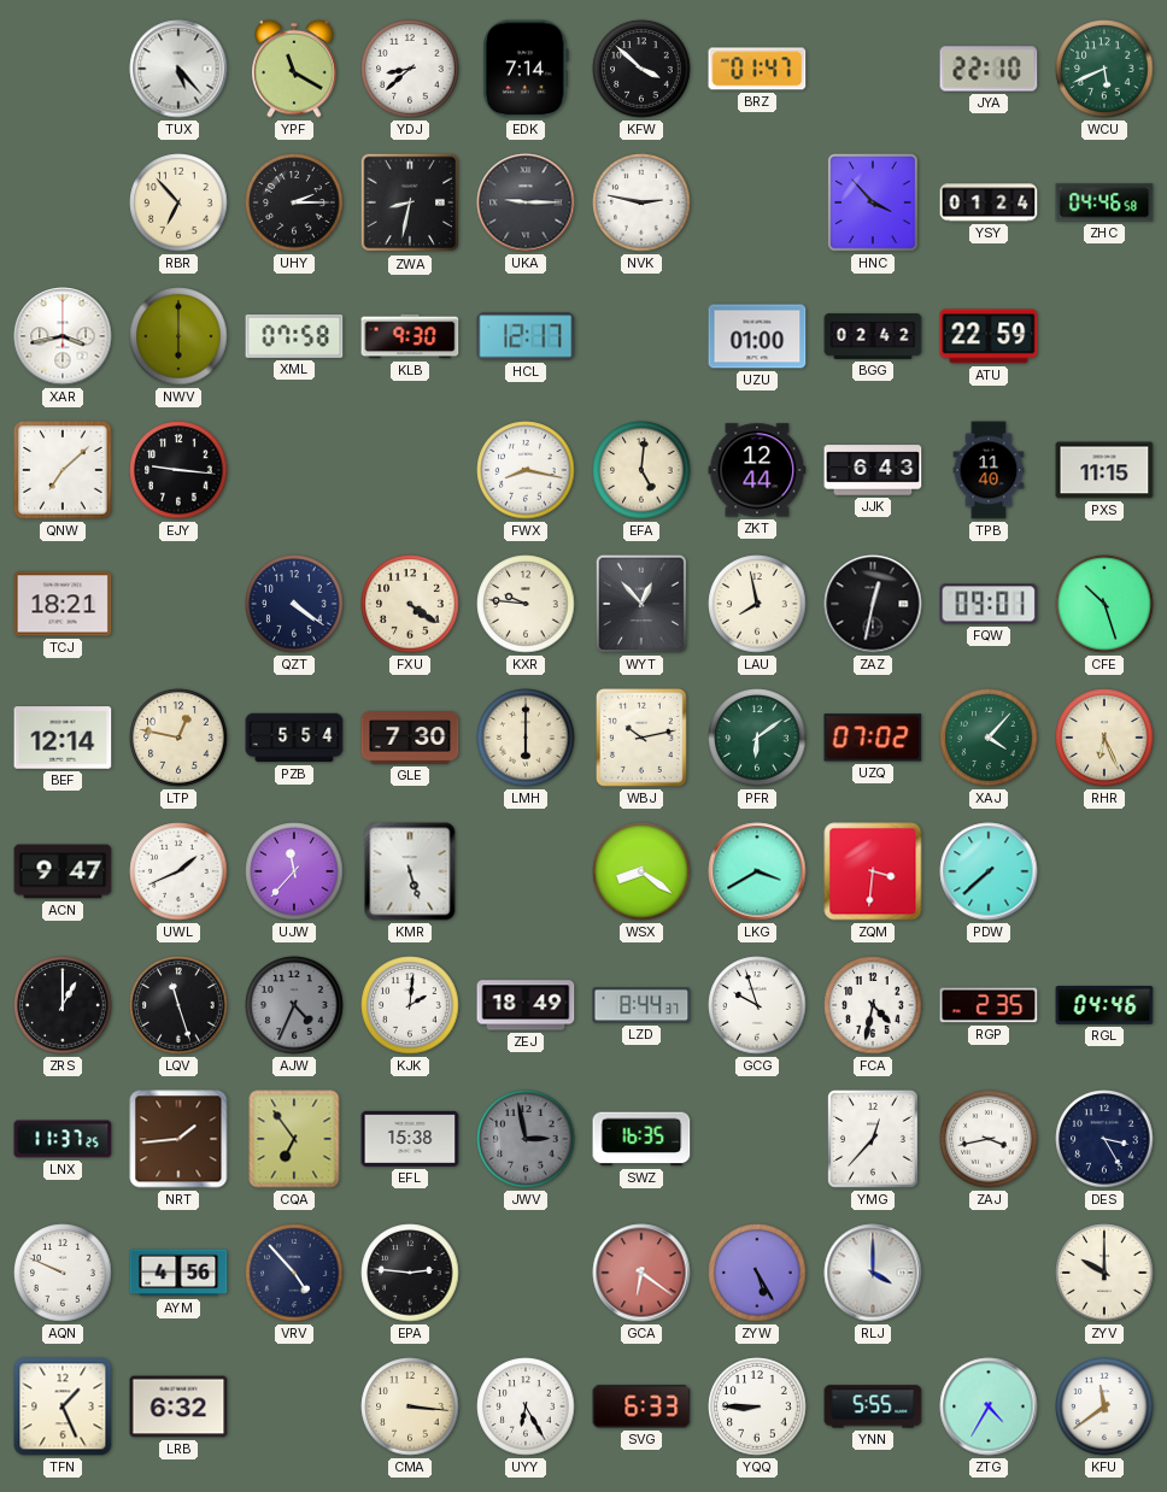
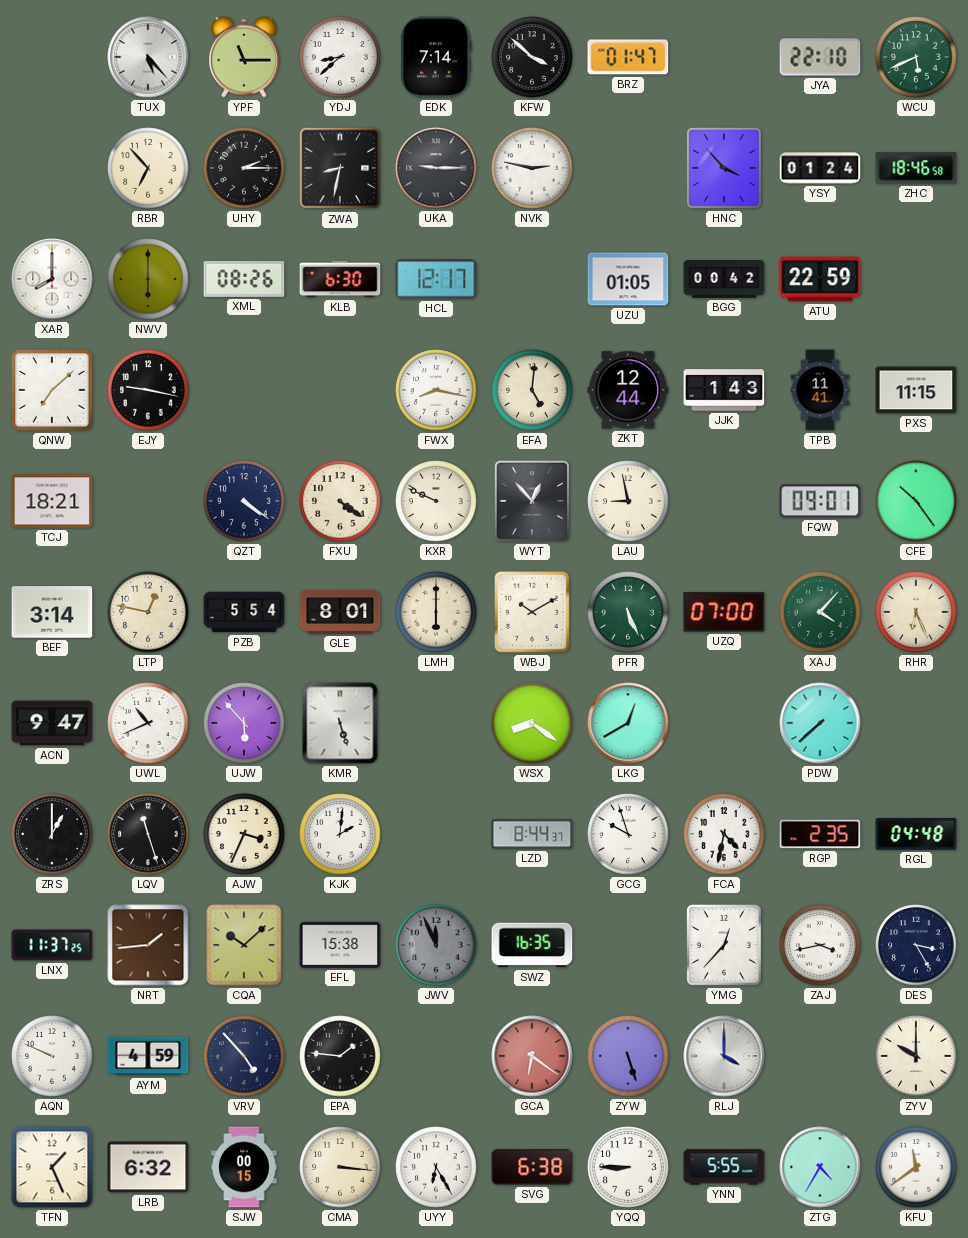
YPF: 11:20 -> 11:15
ZHC: 04:46 -> 18:46
XAR: 3:43 -> 8:00
XML: 07:58 -> 08:26
KLB: 9:30 -> 6:30
UZU: 01:00 -> 01:05
BGG: 02:42 -> 00:42
EJY: 9:16 -> 9:17
JJK: 6:43 -> 1:43
TPB: 11:40 -> 11:41
KXR: 9:46 -> 9:49
LAU: 7:58 -> 8:58
ZAZ: 12:32 -> none
CFE: 10:27 -> 10:24
BEF: 12:14 -> 3:14
GLE: 7:30 -> 8:01
WBJ: 10:13 -> 10:10
PFR: 6:09 -> 5:26
UZQ: 07:02 -> 07:00
UWL: 1:41 -> 10:41
UJW: 11:37 -> 5:53
LKG: 3:40 -> 12:40
ZQM: 3:31 -> none
AJW: 4:34 -> 3:34
AJW dial: grey -> cream
ZEJ: 18:49 -> none
RGL: 04:46 -> 04:48
CQA: 6:54 -> 10:08
JWV: 2:58 -> 11:56
AYM: 4:56 -> 4:59
EPA: 2:46 -> 1:46
ZYW: 5:25 -> 5:27
SJW: none -> 00:15
SVG: 6:33 -> 6:38
